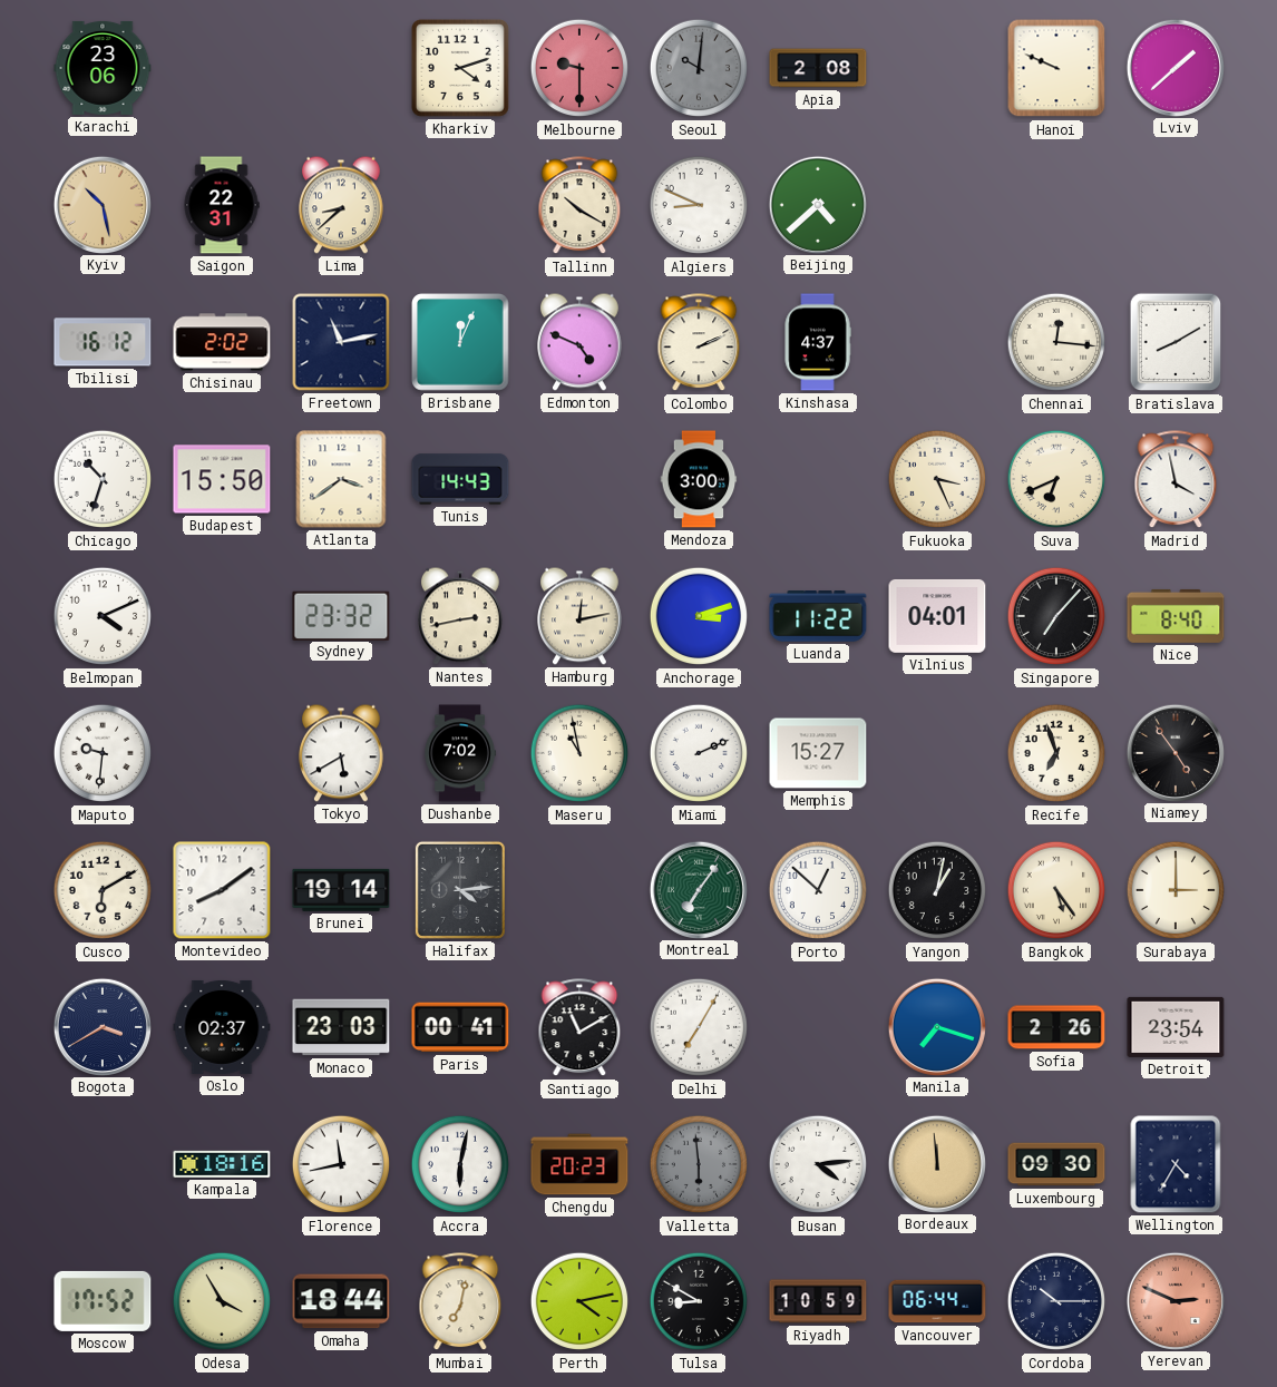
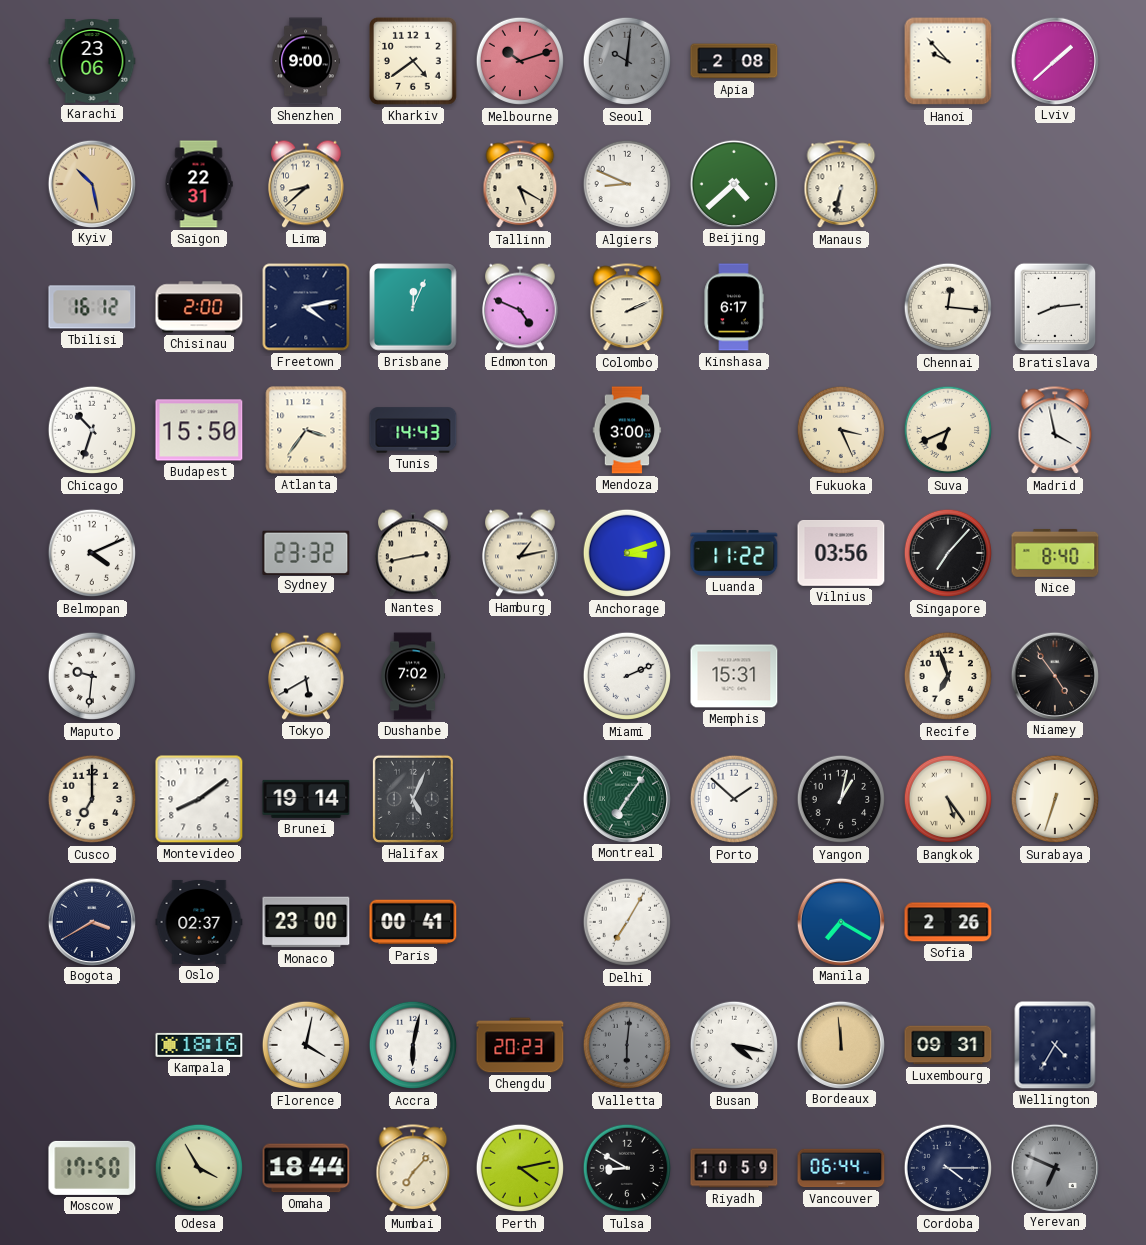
Shenzhen: none -> 9:00
Kharkiv: 4:12 -> 4:39
Melbourne: 9:30 -> 10:12
Hanoi: 9:49 -> 9:53
Tallinn: 10:20 -> 5:20
Manaus: none -> 6:32
Chisinau: 2:02 -> 2:00
Freetown: 11:13 -> 4:13
Kinshasa: 4:37 -> 6:17
Bratislava: 8:10 -> 8:14
Atlanta: 3:39 -> 3:36
Hamburg: 12:13 -> 1:13
Vilnius: 04:01 -> 03:56
Maseru: 10:58 -> none
Memphis: 15:27 -> 15:31
Cusco: 6:10 -> 7:00
Halifax: 4:14 -> 5:04
Porto: 12:52 -> 1:52
Surabaya: 3:00 -> 6:33
Monaco: 23:03 -> 23:00
Santiago: 11:10 -> none
Manila: 7:18 -> 7:20
Detroit: 23:54 -> none
Florence: 11:43 -> 4:02
Valletta: 5:59 -> 6:01
Busan: 4:14 -> 4:17
Luxembourg: 09:30 -> 09:31
Moscow: 17:52 -> 17:50
Mumbai: 7:02 -> 7:07
Cordoba: 10:15 -> 4:15
Yerevan: 2:49 -> 6:49
Yerevan dial: salmon -> grey
